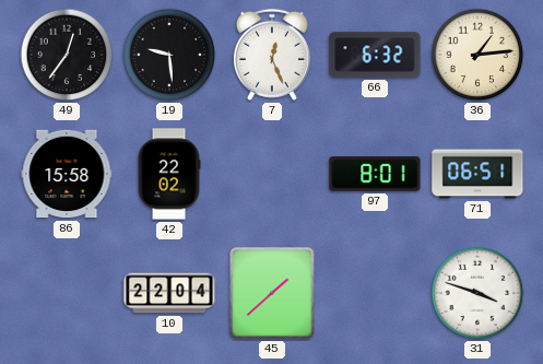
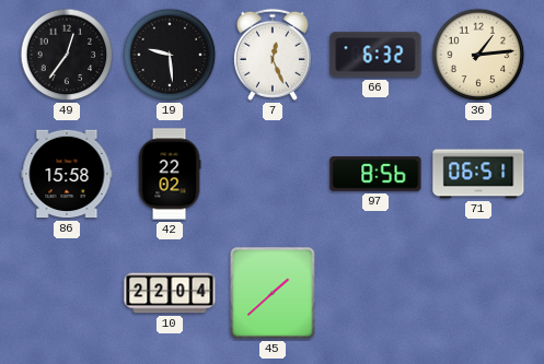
97: 8:01 -> 8:56
31: 3:48 -> none
